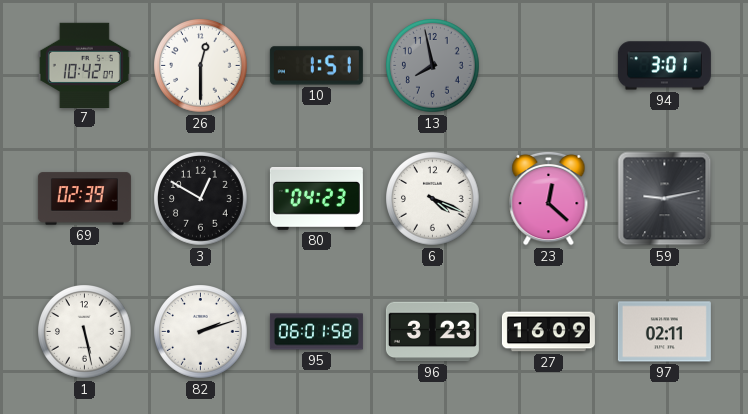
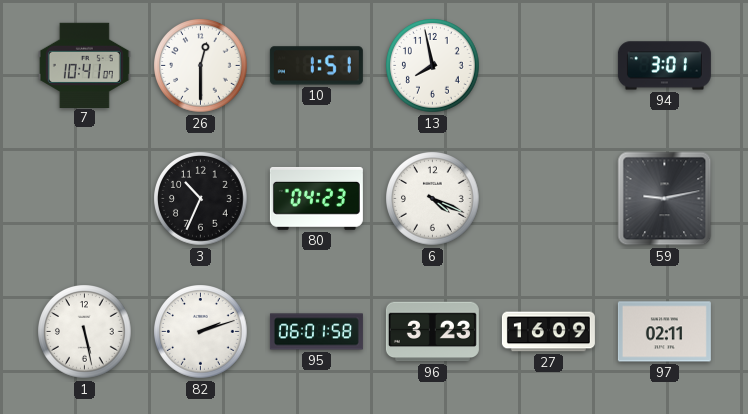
7: 10:42 -> 10:41
13 dial: grey -> white
69: 02:39 -> none
3: 12:50 -> 10:34
23: 12:22 -> none
